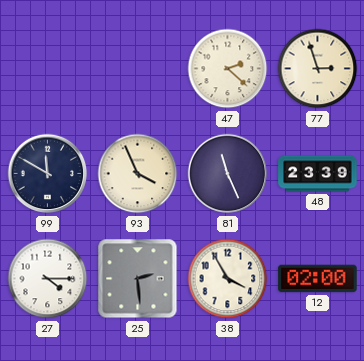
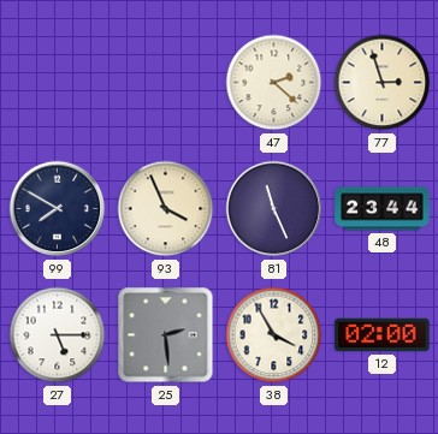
99: 11:50 -> 7:50
48: 23:39 -> 23:44
27: 4:15 -> 5:15
